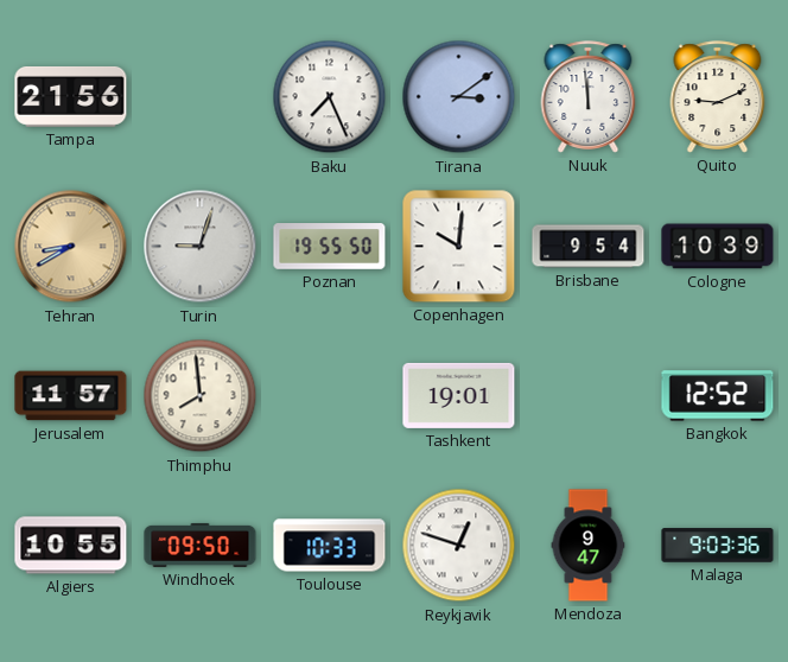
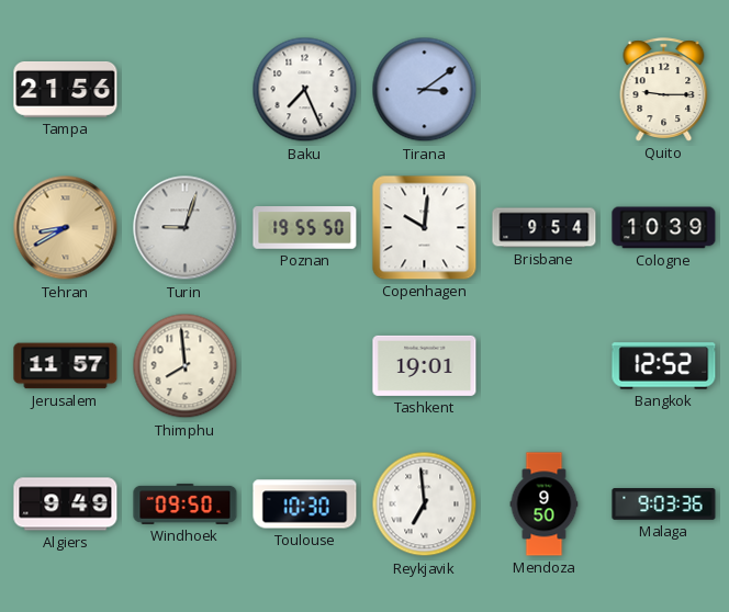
Nuuk: 11:59 -> none
Quito: 9:11 -> 9:15
Algiers: 10:55 -> 9:49
Toulouse: 10:33 -> 10:30
Reykjavik: 12:48 -> 6:59
Mendoza: 9:47 -> 9:50
